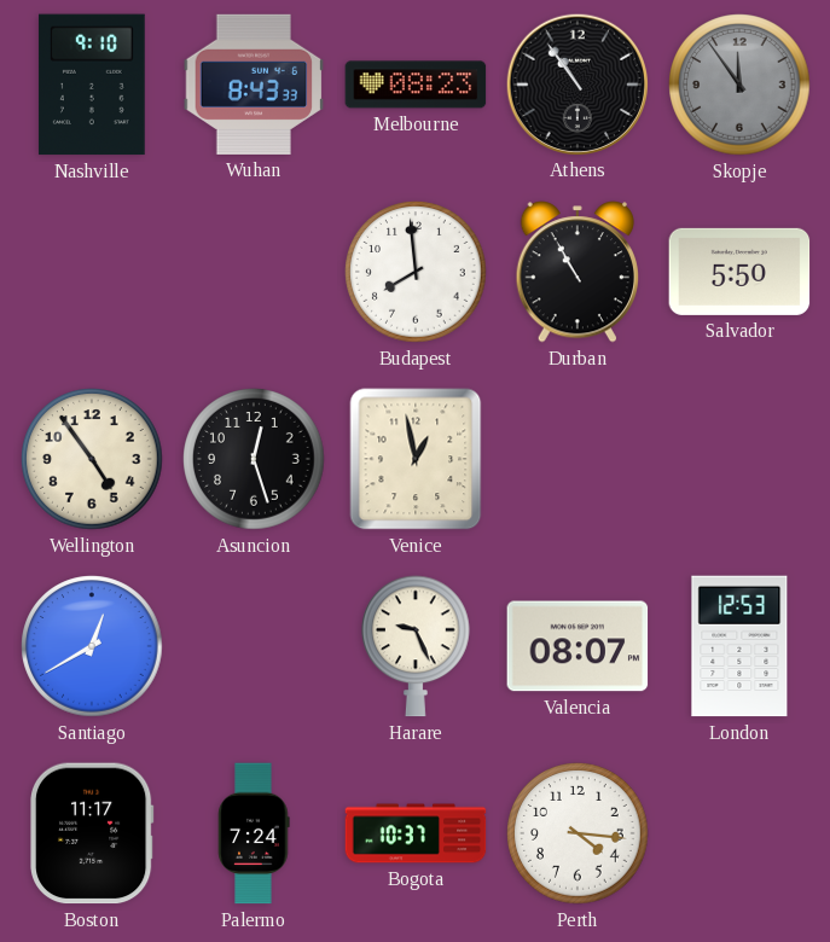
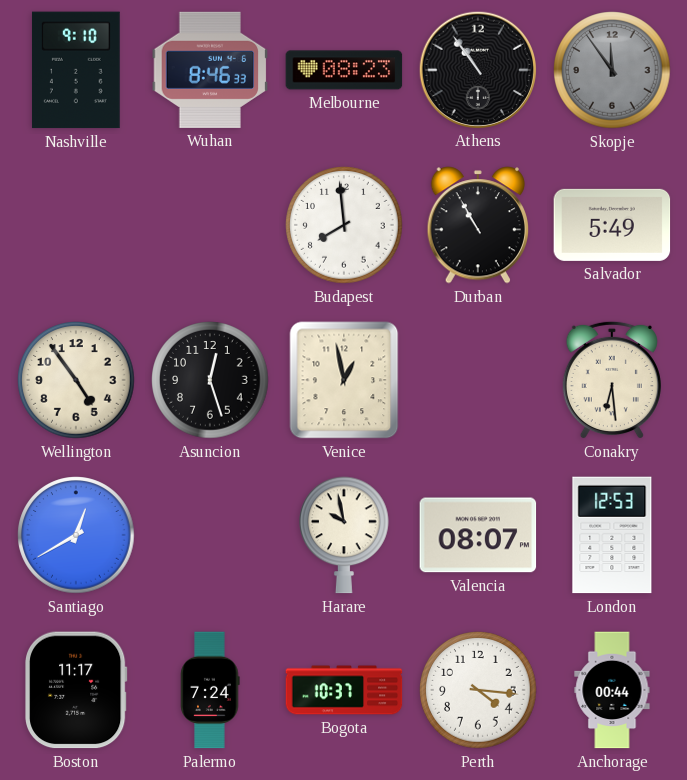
Wuhan: 8:43 -> 8:46
Salvador: 5:50 -> 5:49
Conakry: none -> 6:29
Harare: 9:26 -> 9:58
Anchorage: none -> 00:44
